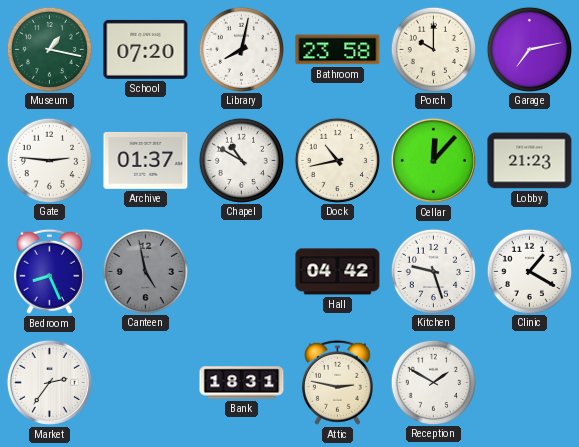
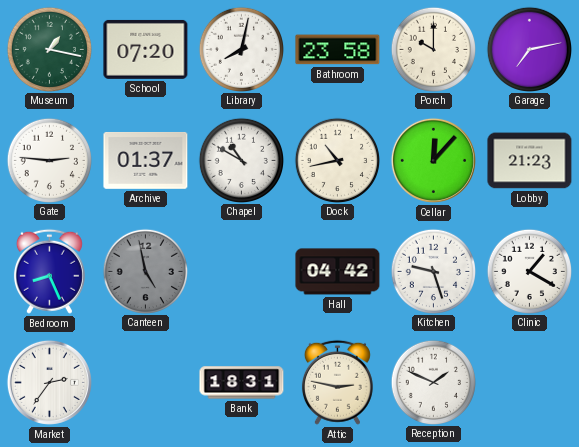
Reception: 1:50 -> 1:49
